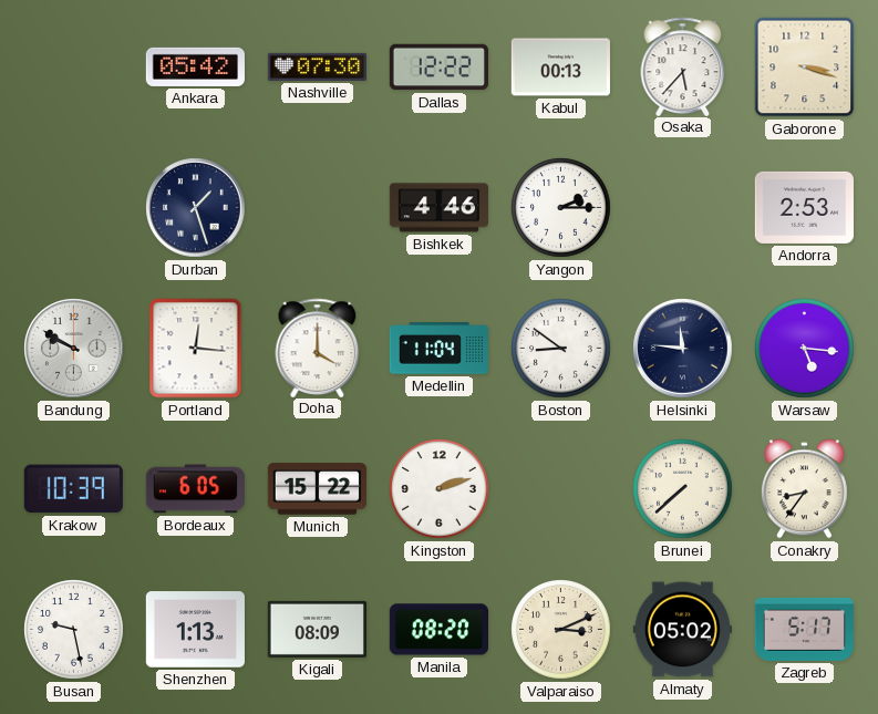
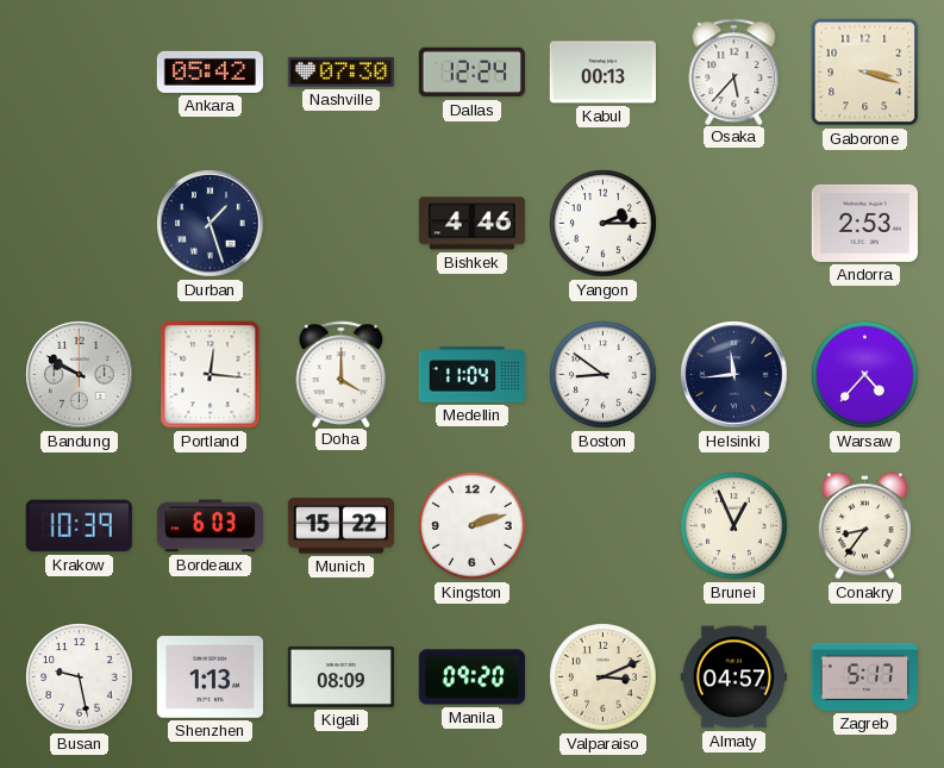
Dallas: 12:22 -> 12:24
Helsinki: 11:46 -> 11:44
Warsaw: 5:16 -> 4:37
Bordeaux: 6:05 -> 6:03
Brunei: 7:38 -> 12:56
Manila: 08:20 -> 09:20
Almaty: 05:02 -> 04:57
